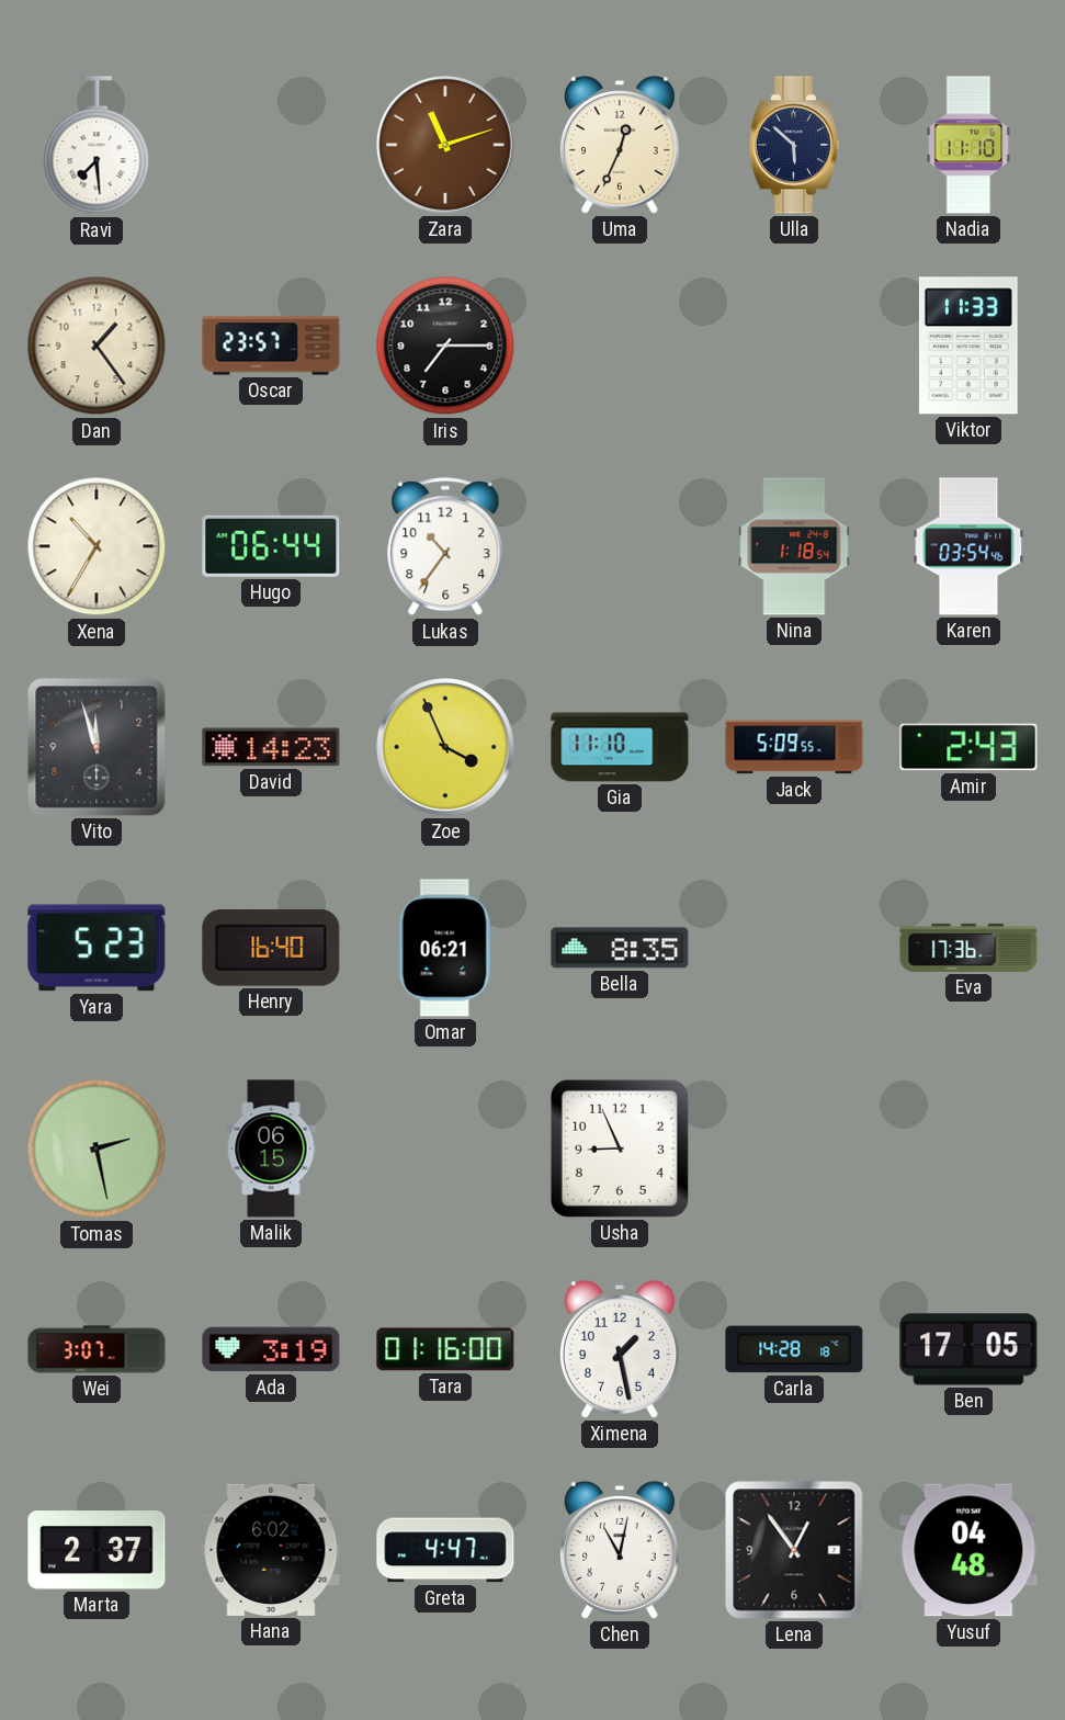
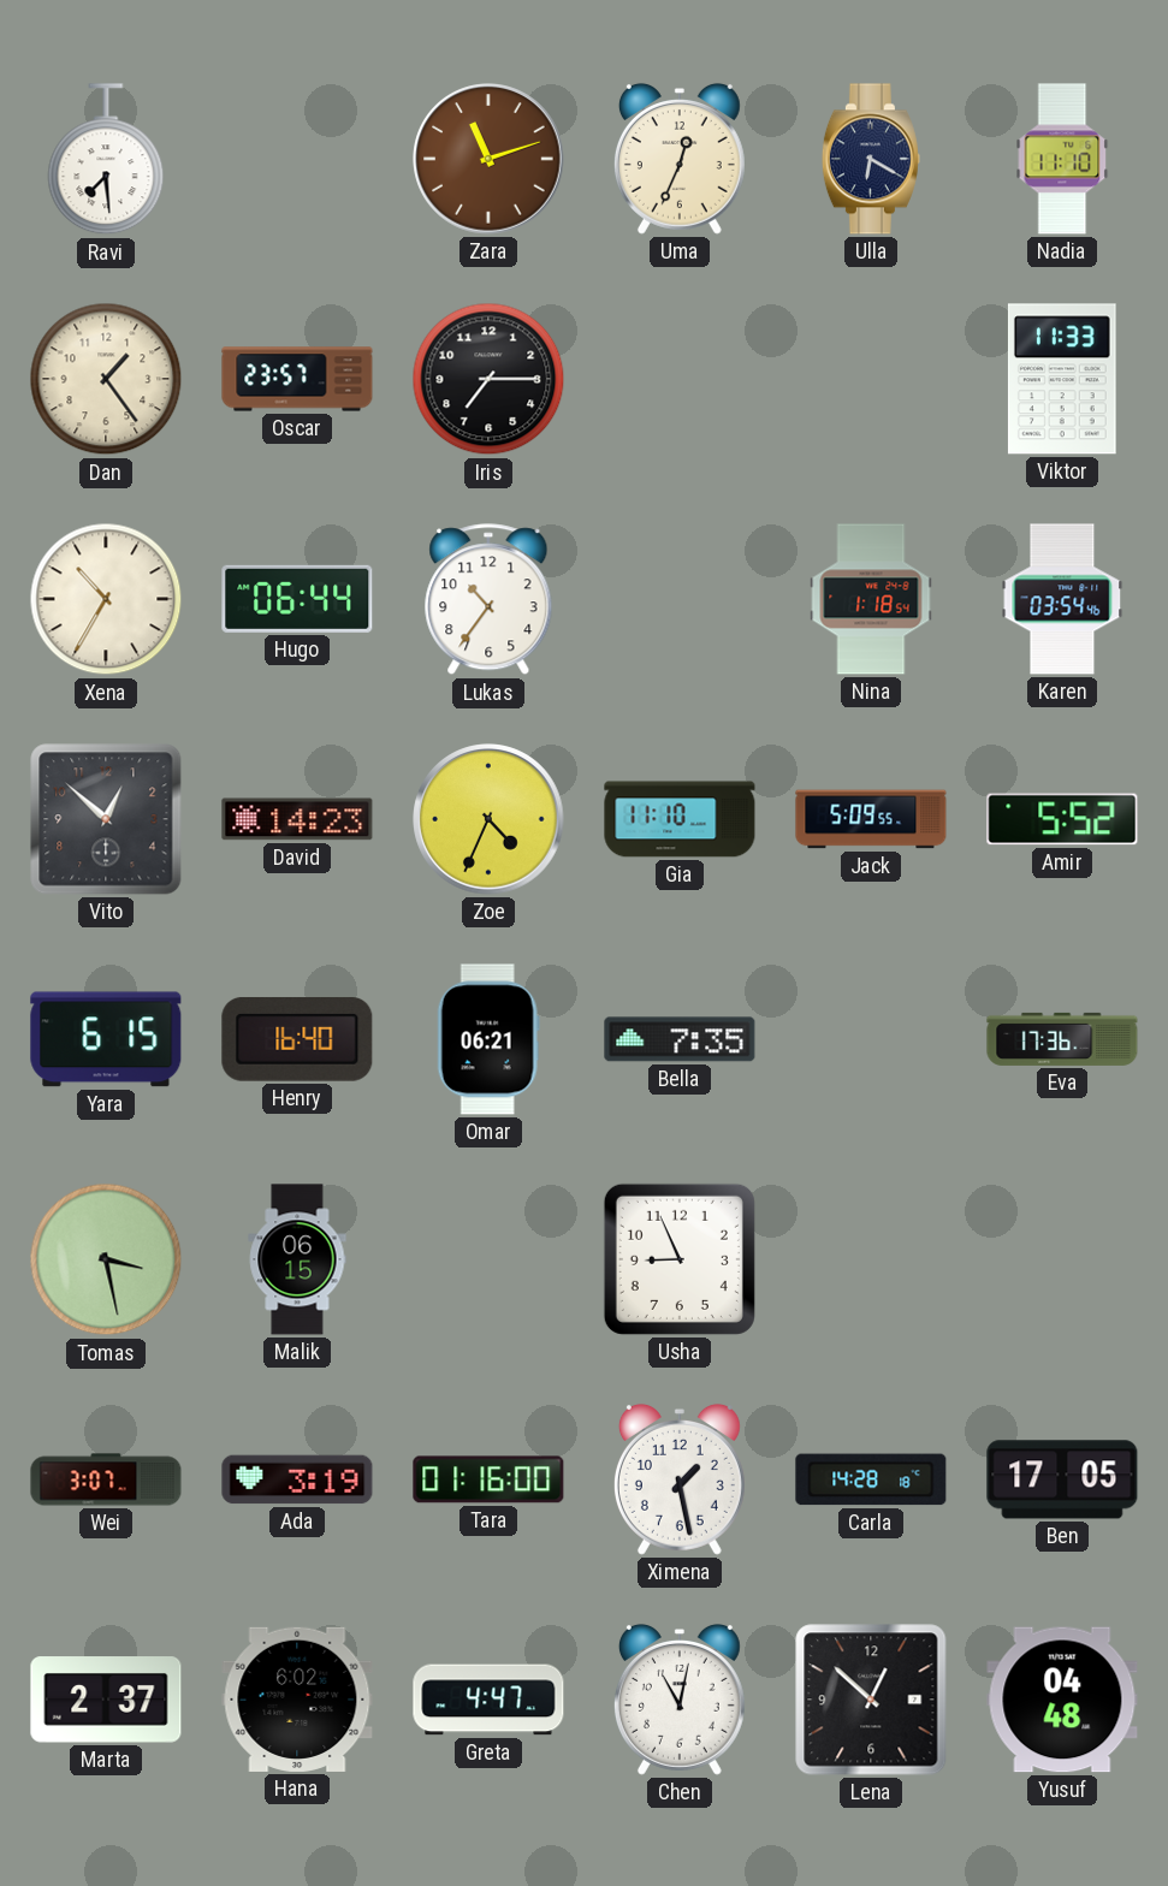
Ulla: 5:52 -> 6:20
Vito: 11:57 -> 12:52
Zoe: 3:56 -> 4:34
Amir: 2:43 -> 5:52
Yara: 5:23 -> 6:15
Bella: 8:35 -> 7:35
Tomas: 2:28 -> 3:28
Lena: 12:54 -> 12:52
